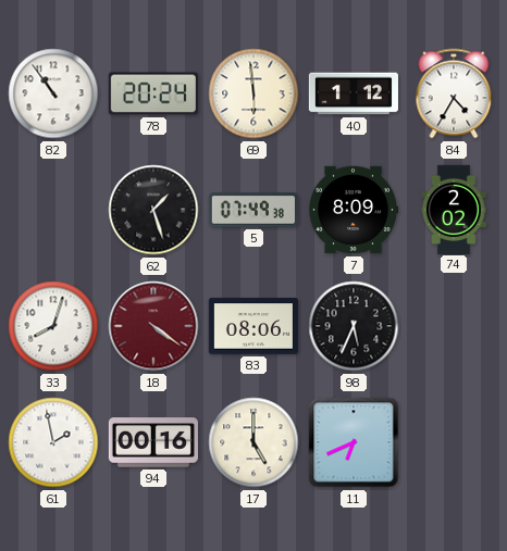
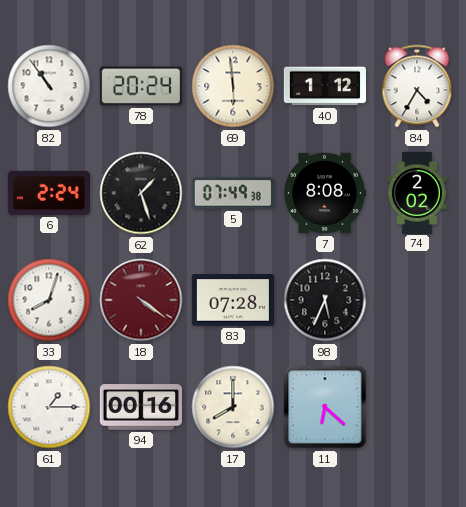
6: none -> 2:24
7: 8:09 -> 8:08
83: 08:06 -> 07:28
61: 1:58 -> 1:15
17: 5:00 -> 8:00
11: 6:41 -> 6:22
